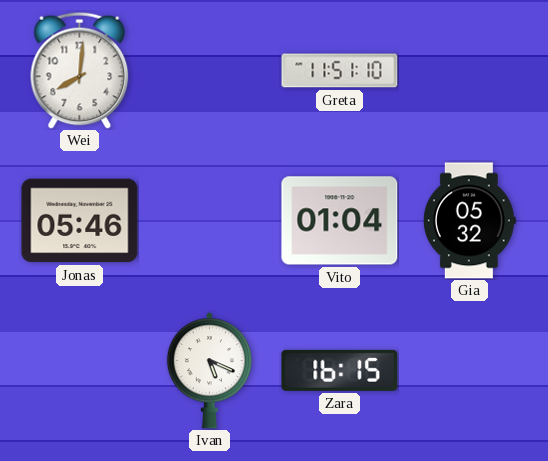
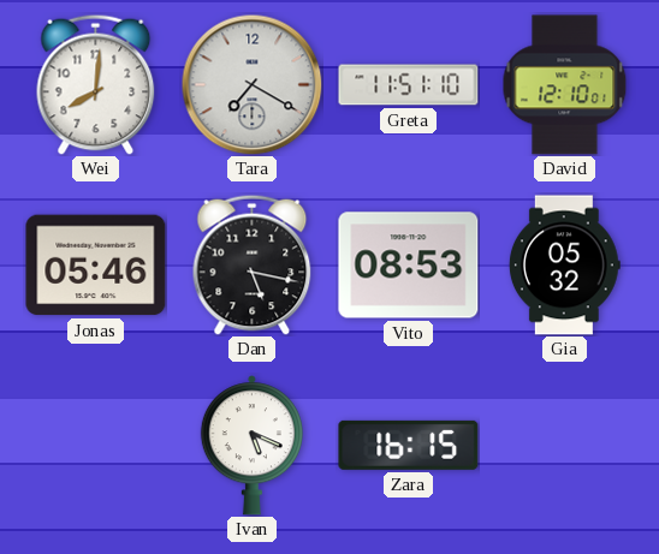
Tara: none -> 7:20
David: none -> 12:10
Dan: none -> 5:17
Vito: 01:04 -> 08:53
